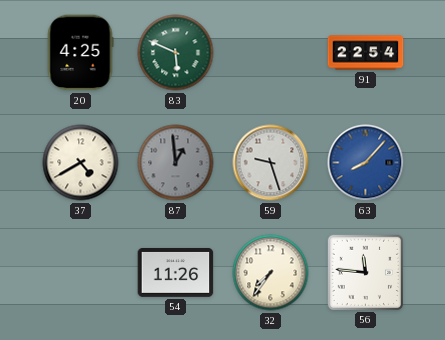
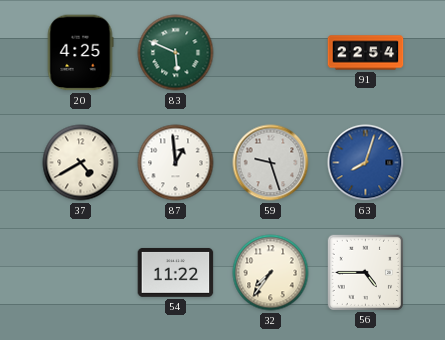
87 dial: grey -> white
63: 8:07 -> 8:03
54: 11:26 -> 11:22
56: 11:46 -> 4:45
